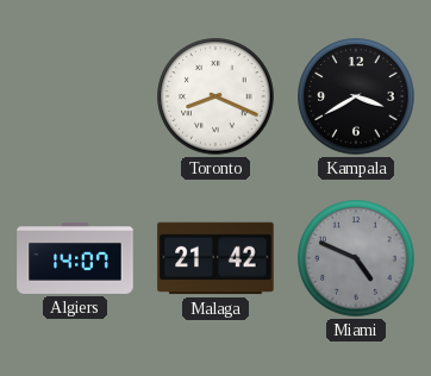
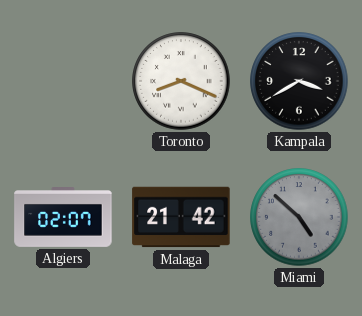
Algiers: 14:07 -> 02:07
Miami: 4:49 -> 4:52
